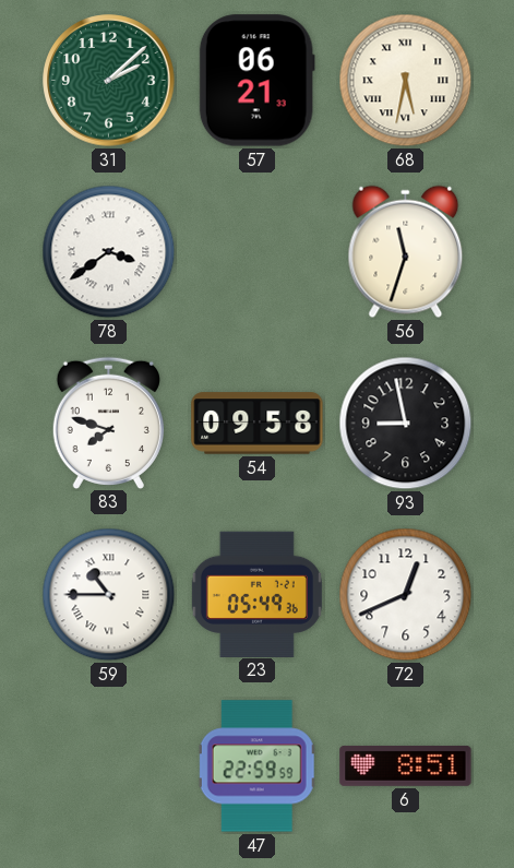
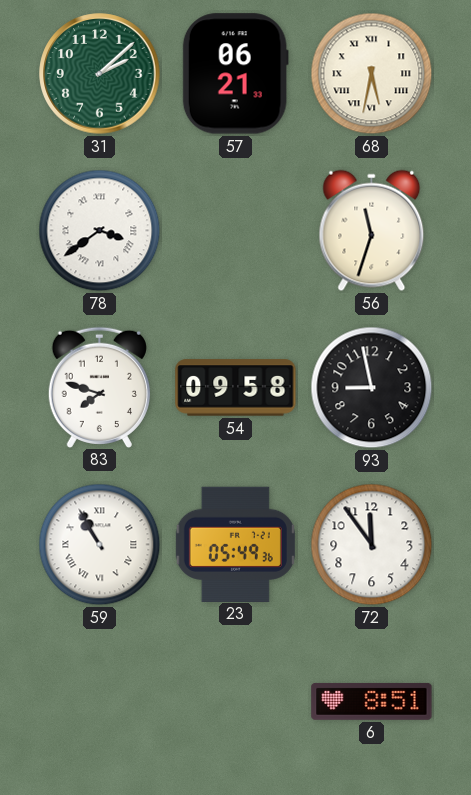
59: 10:45 -> 10:55
72: 12:41 -> 11:54
47: 22:59 -> none
